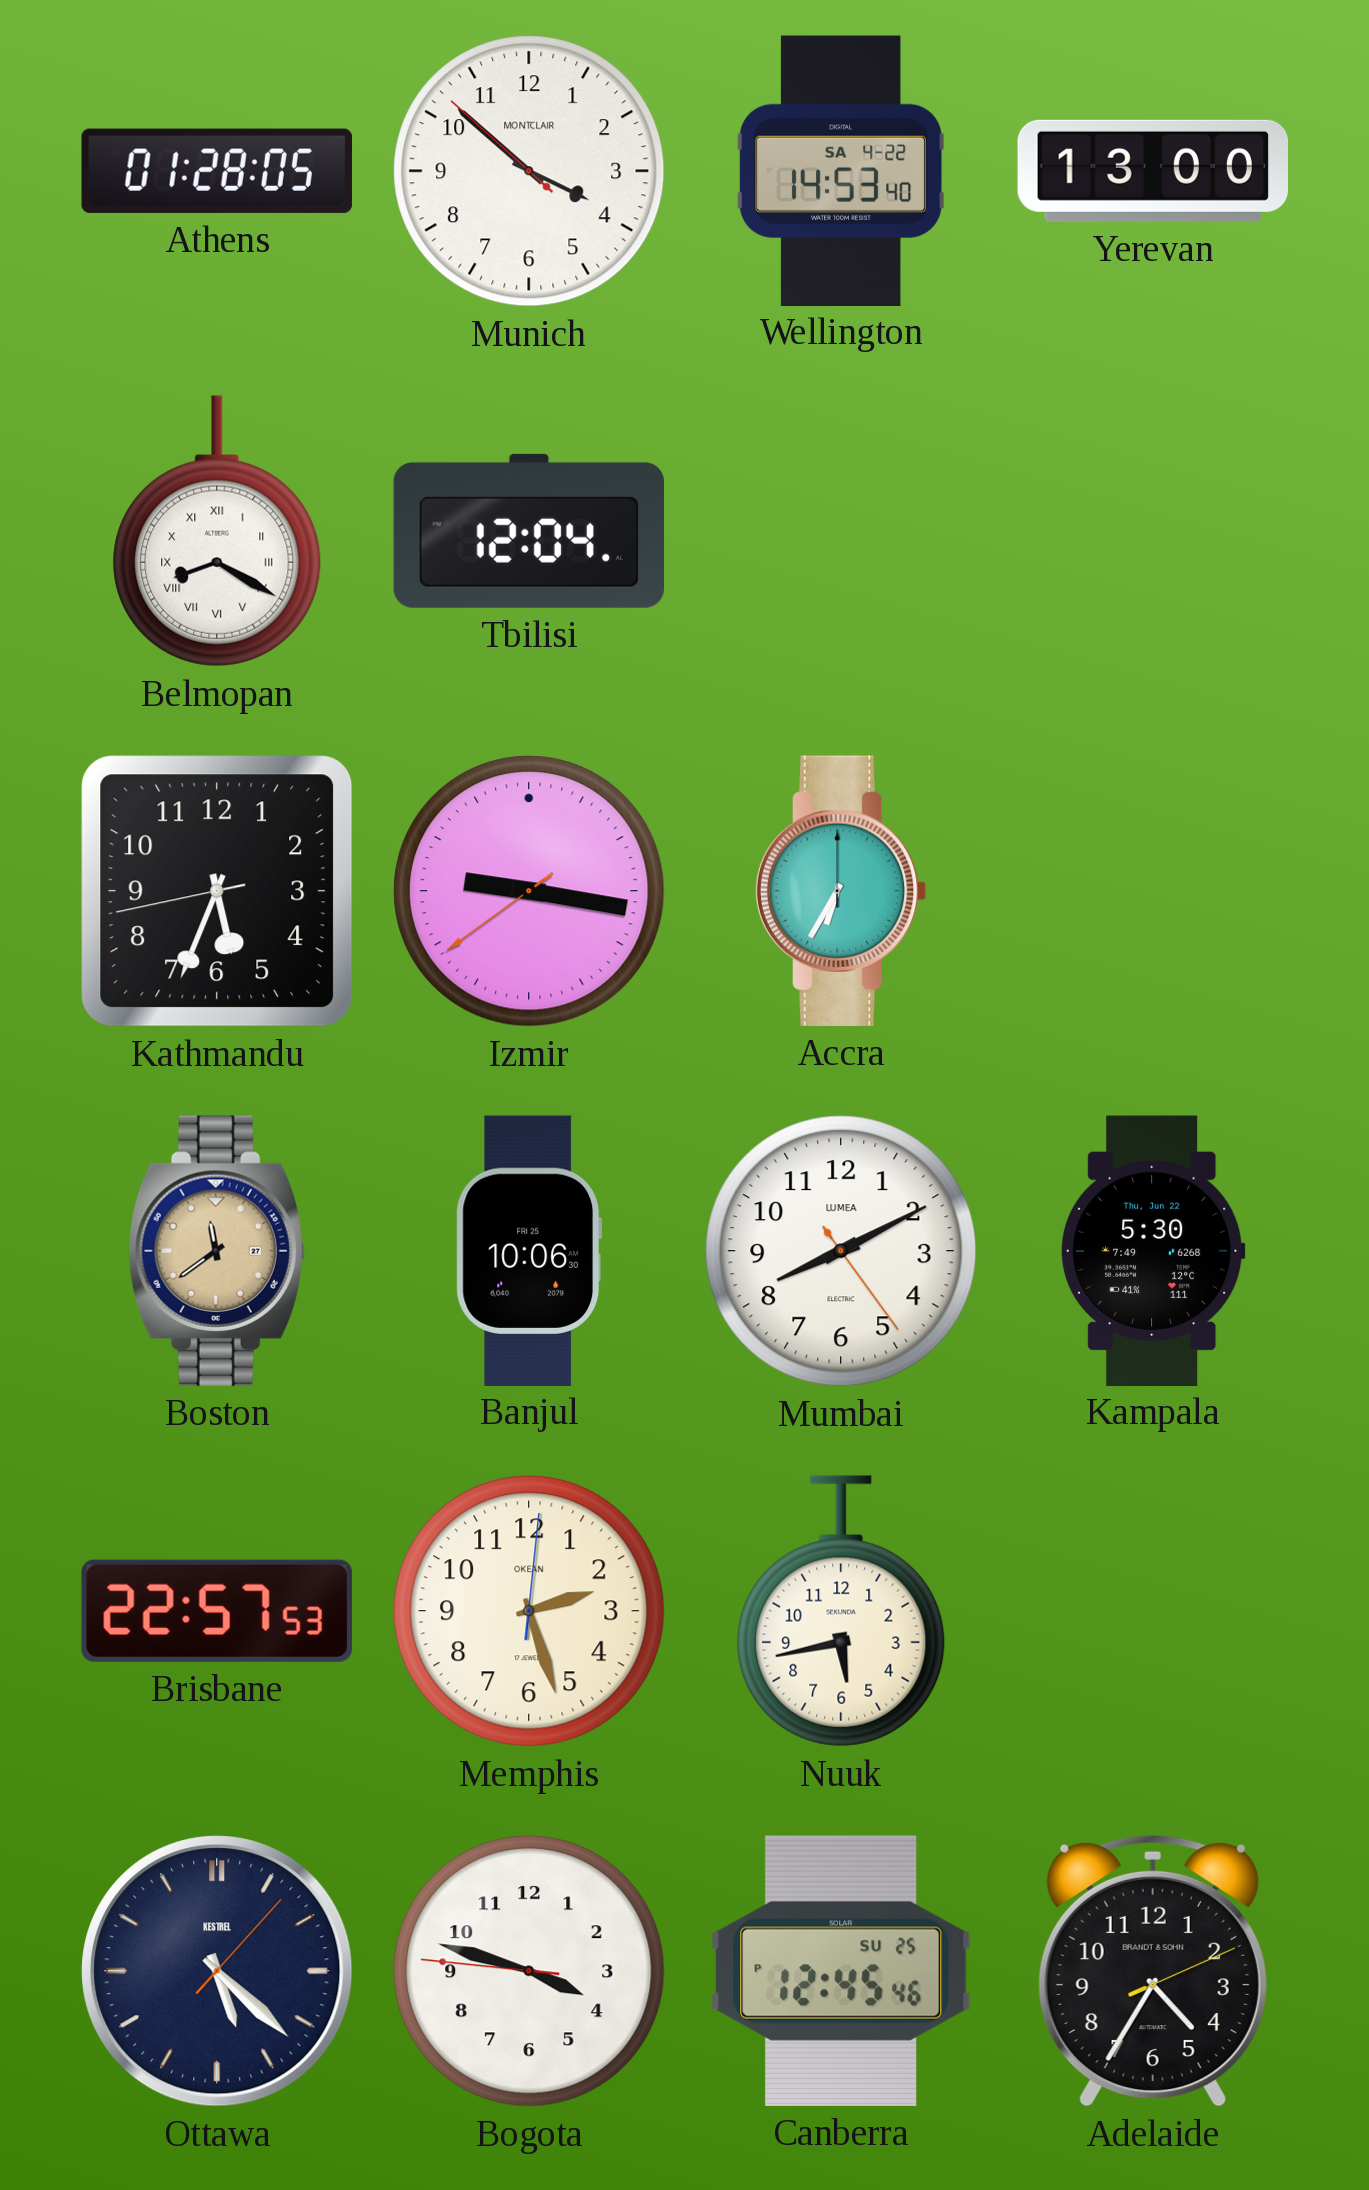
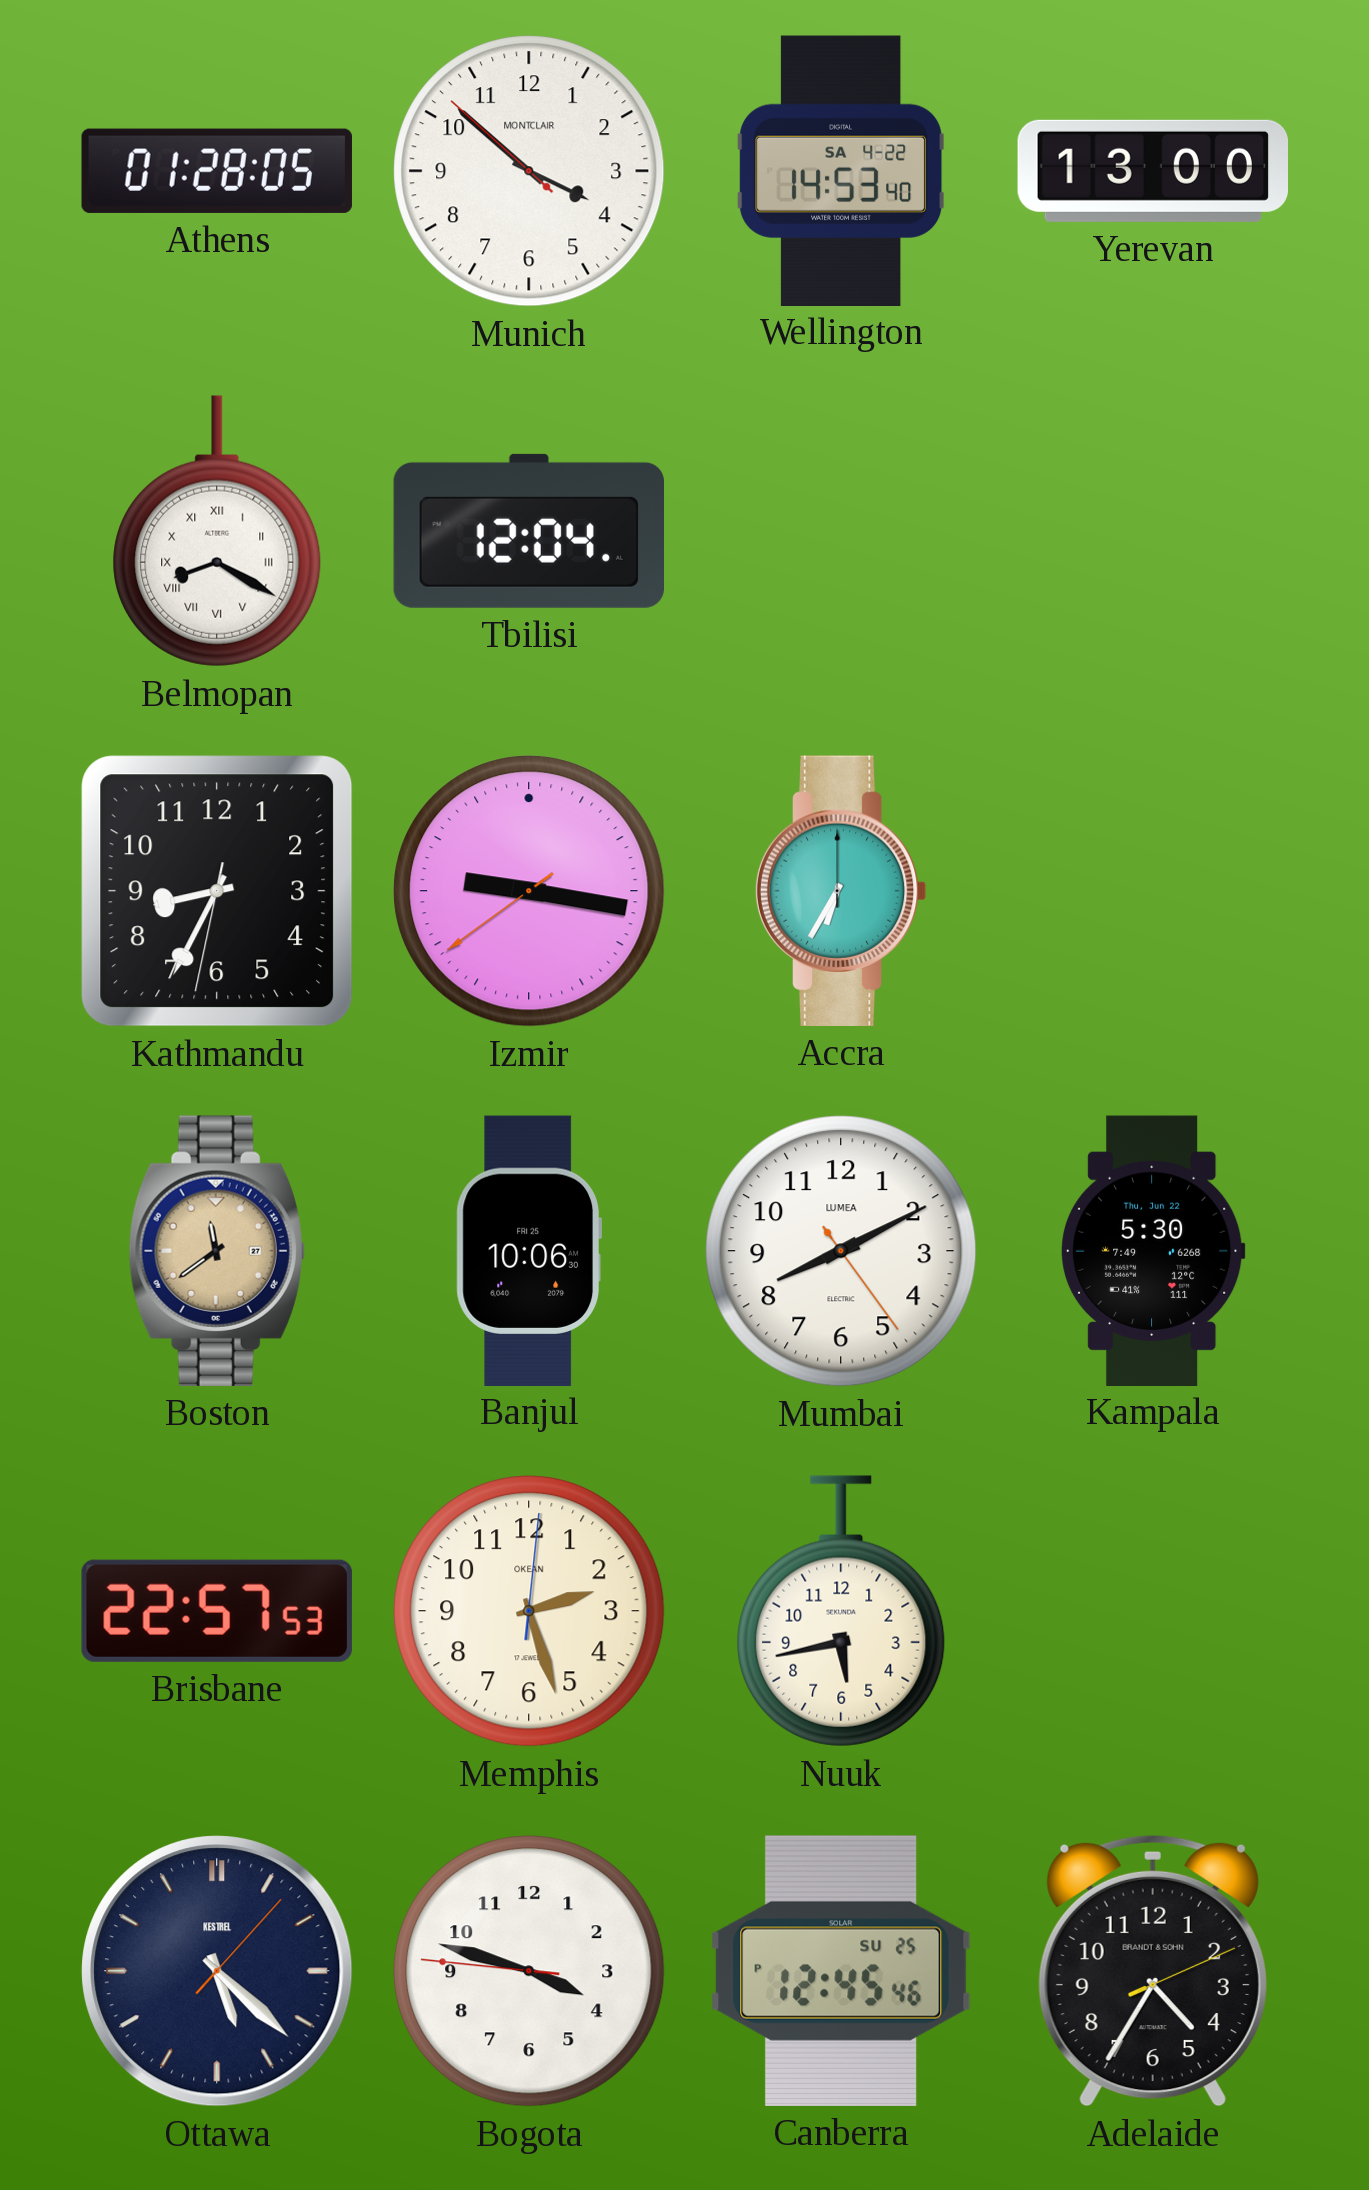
Kathmandu: 5:33 -> 8:34
